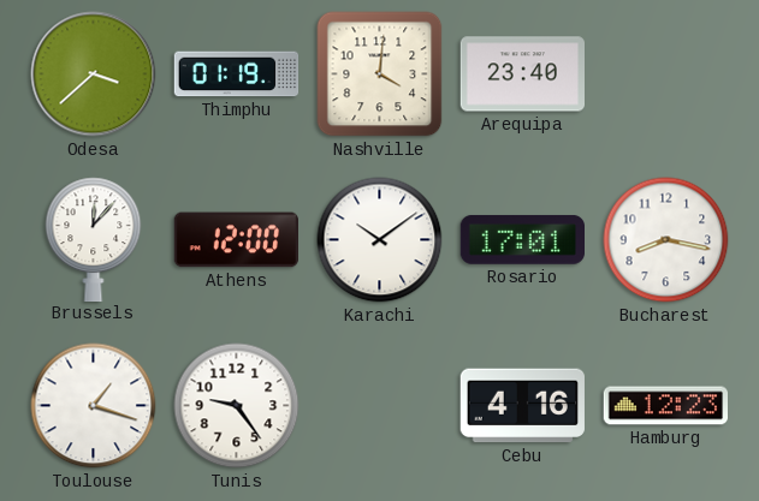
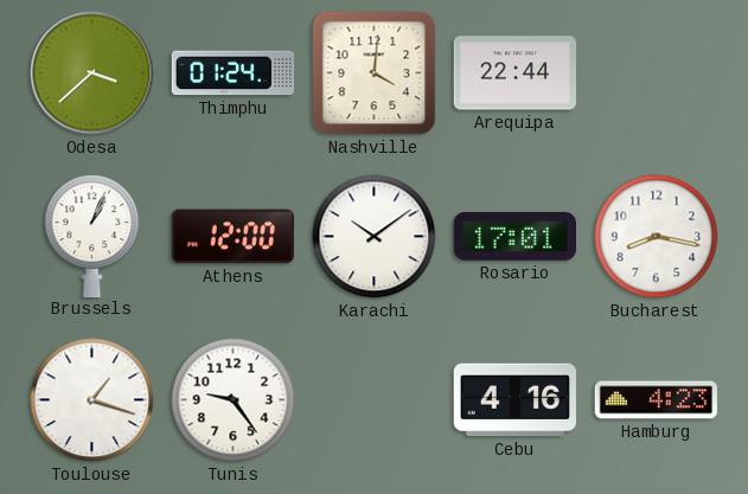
Thimphu: 01:19 -> 01:24
Arequipa: 23:40 -> 22:44
Brussels: 12:07 -> 1:04
Hamburg: 12:23 -> 4:23
